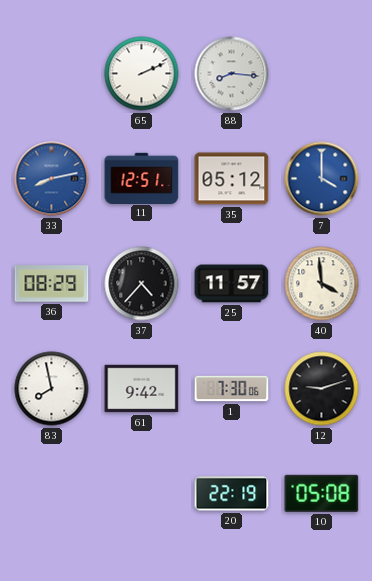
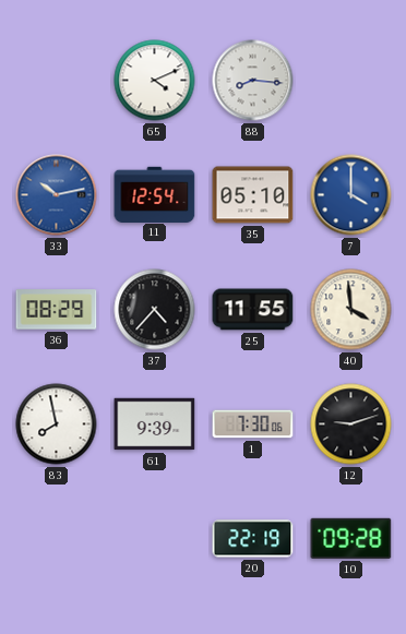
65: 2:11 -> 4:11
33: 8:13 -> 10:13
11: 12:51 -> 12:54
35: 05:12 -> 05:10
25: 11:57 -> 11:55
61: 9:42 -> 9:39
10: 05:08 -> 09:28
